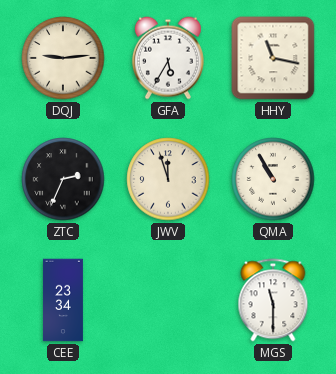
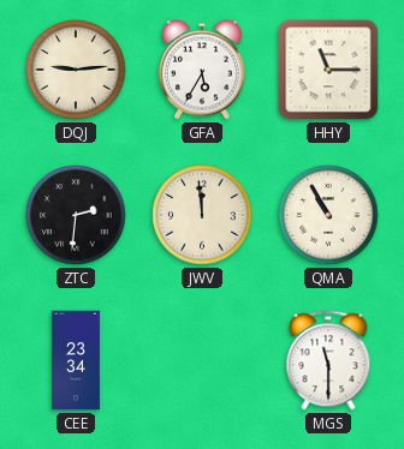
HHY: 11:17 -> 11:15
ZTC: 2:34 -> 2:31
JWV: 11:57 -> 11:59
